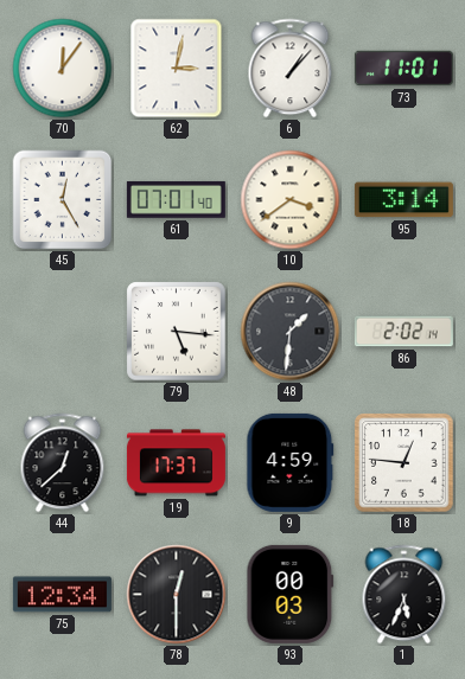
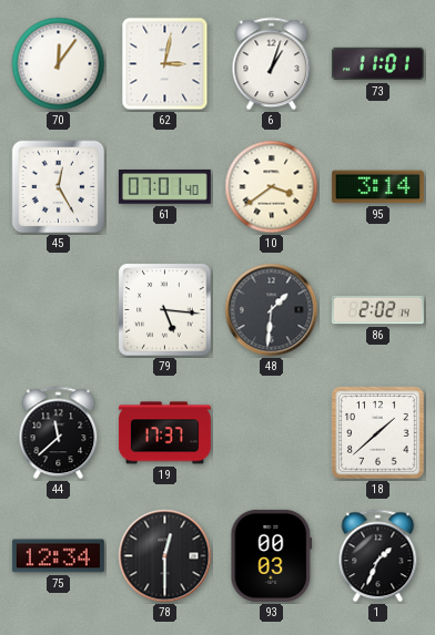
6: 1:07 -> 1:03
44: 12:38 -> 11:38
9: 4:59 -> none
18: 12:46 -> 1:38
1: 5:34 -> 1:34
